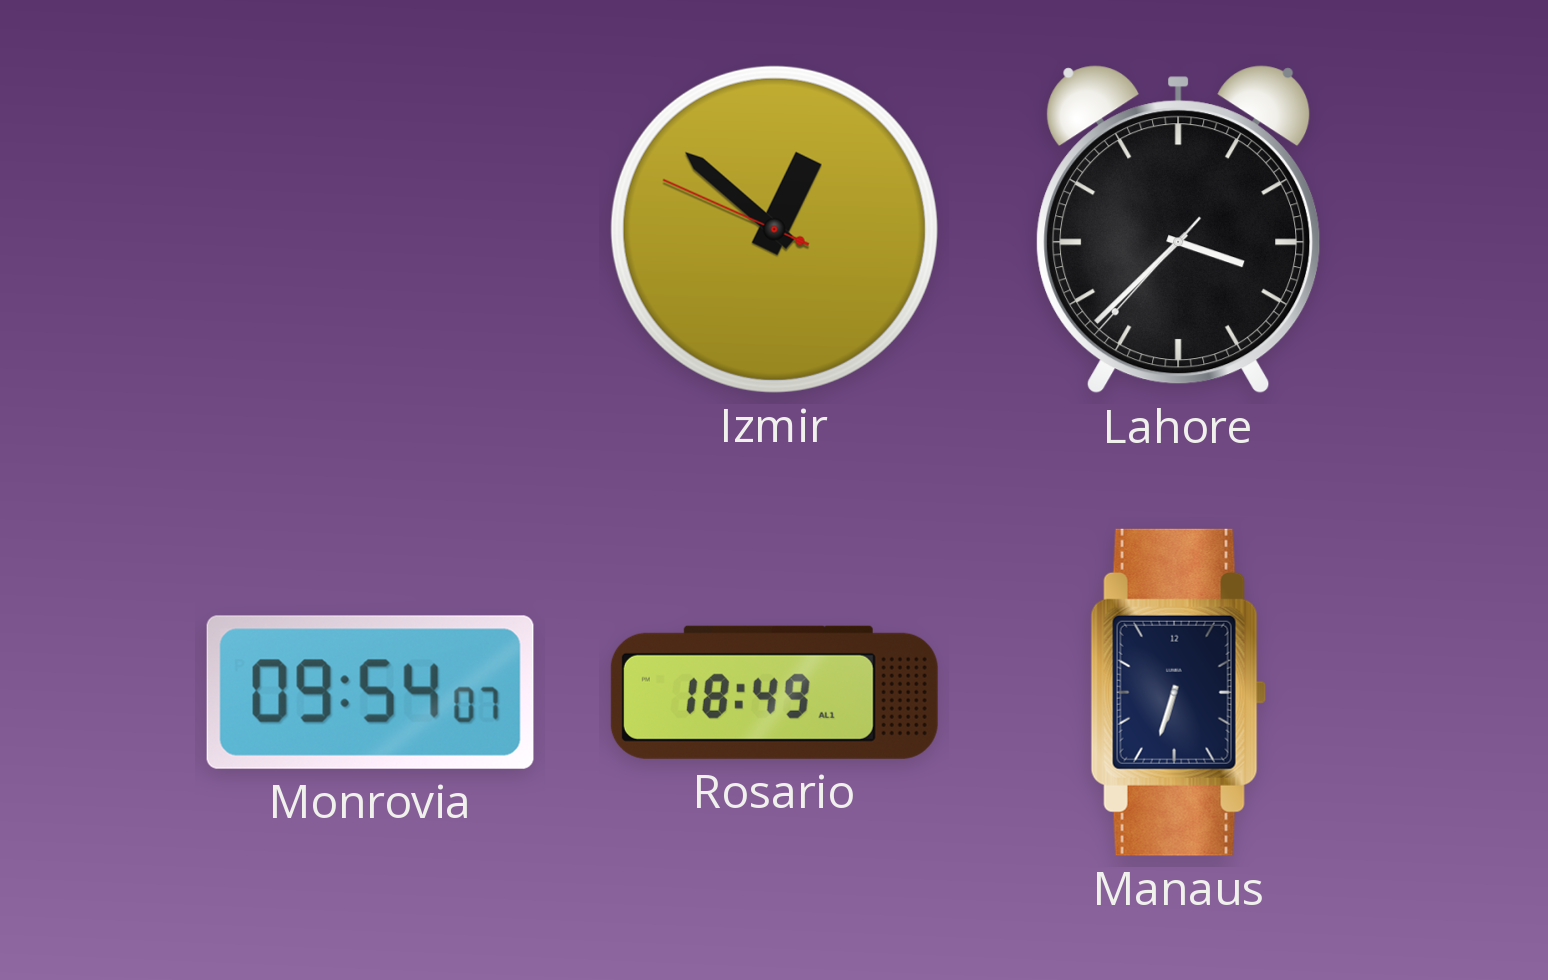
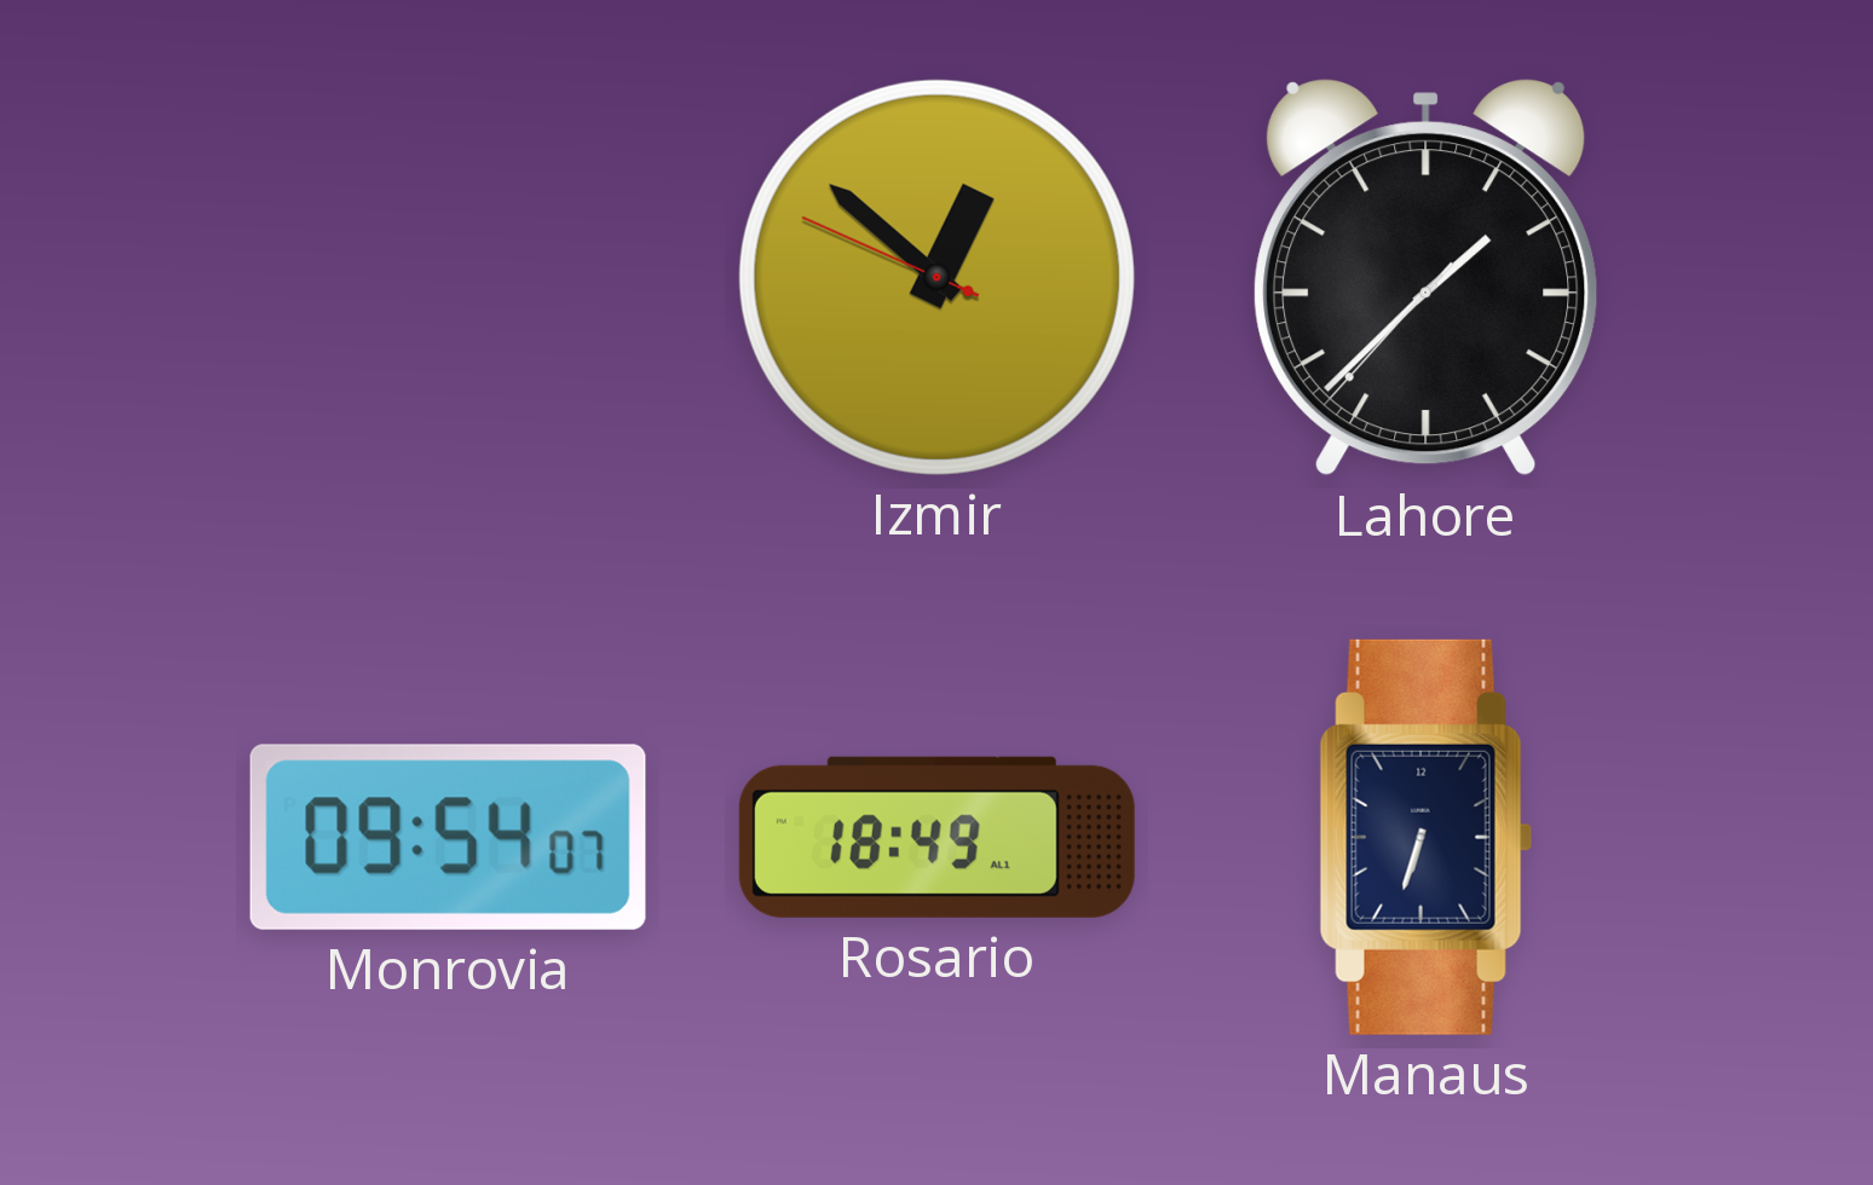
Lahore: 3:37 -> 1:37
